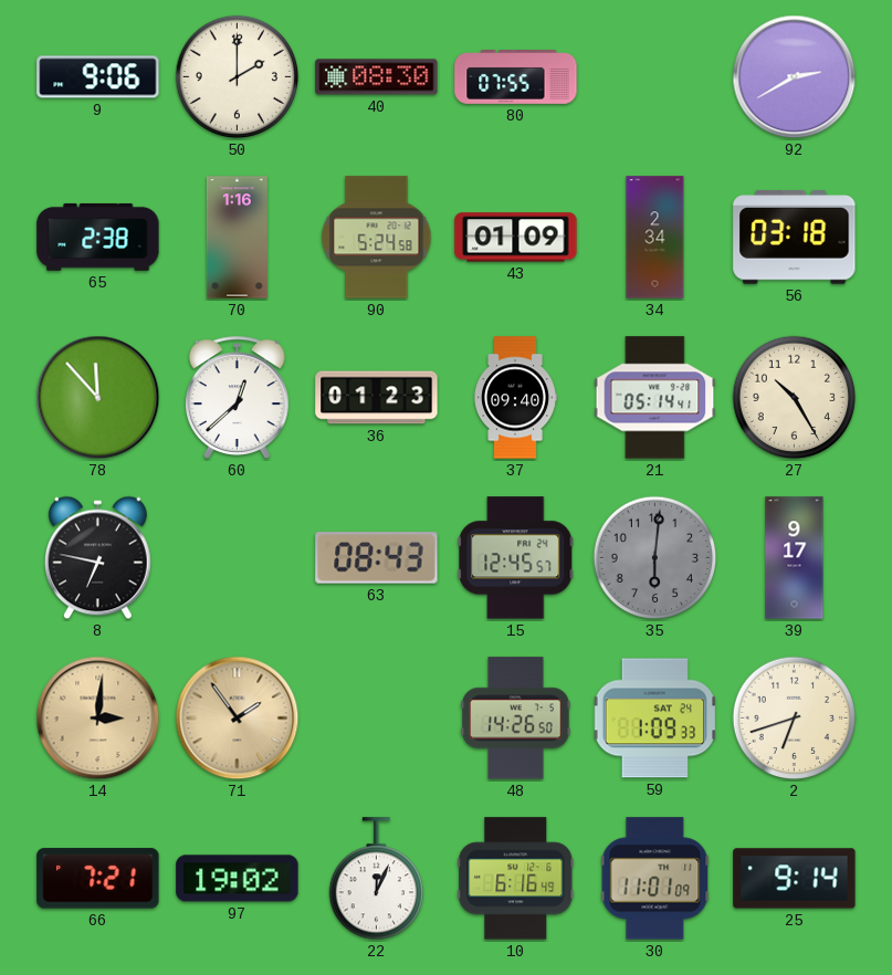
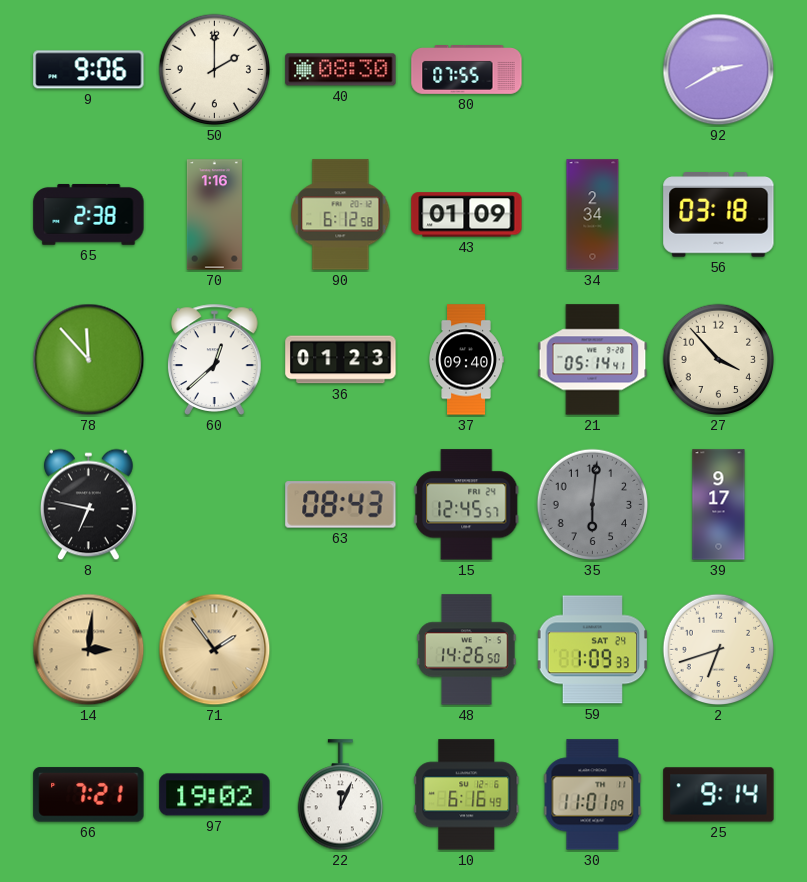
90: 5:24 -> 6:12
27: 10:25 -> 3:53
